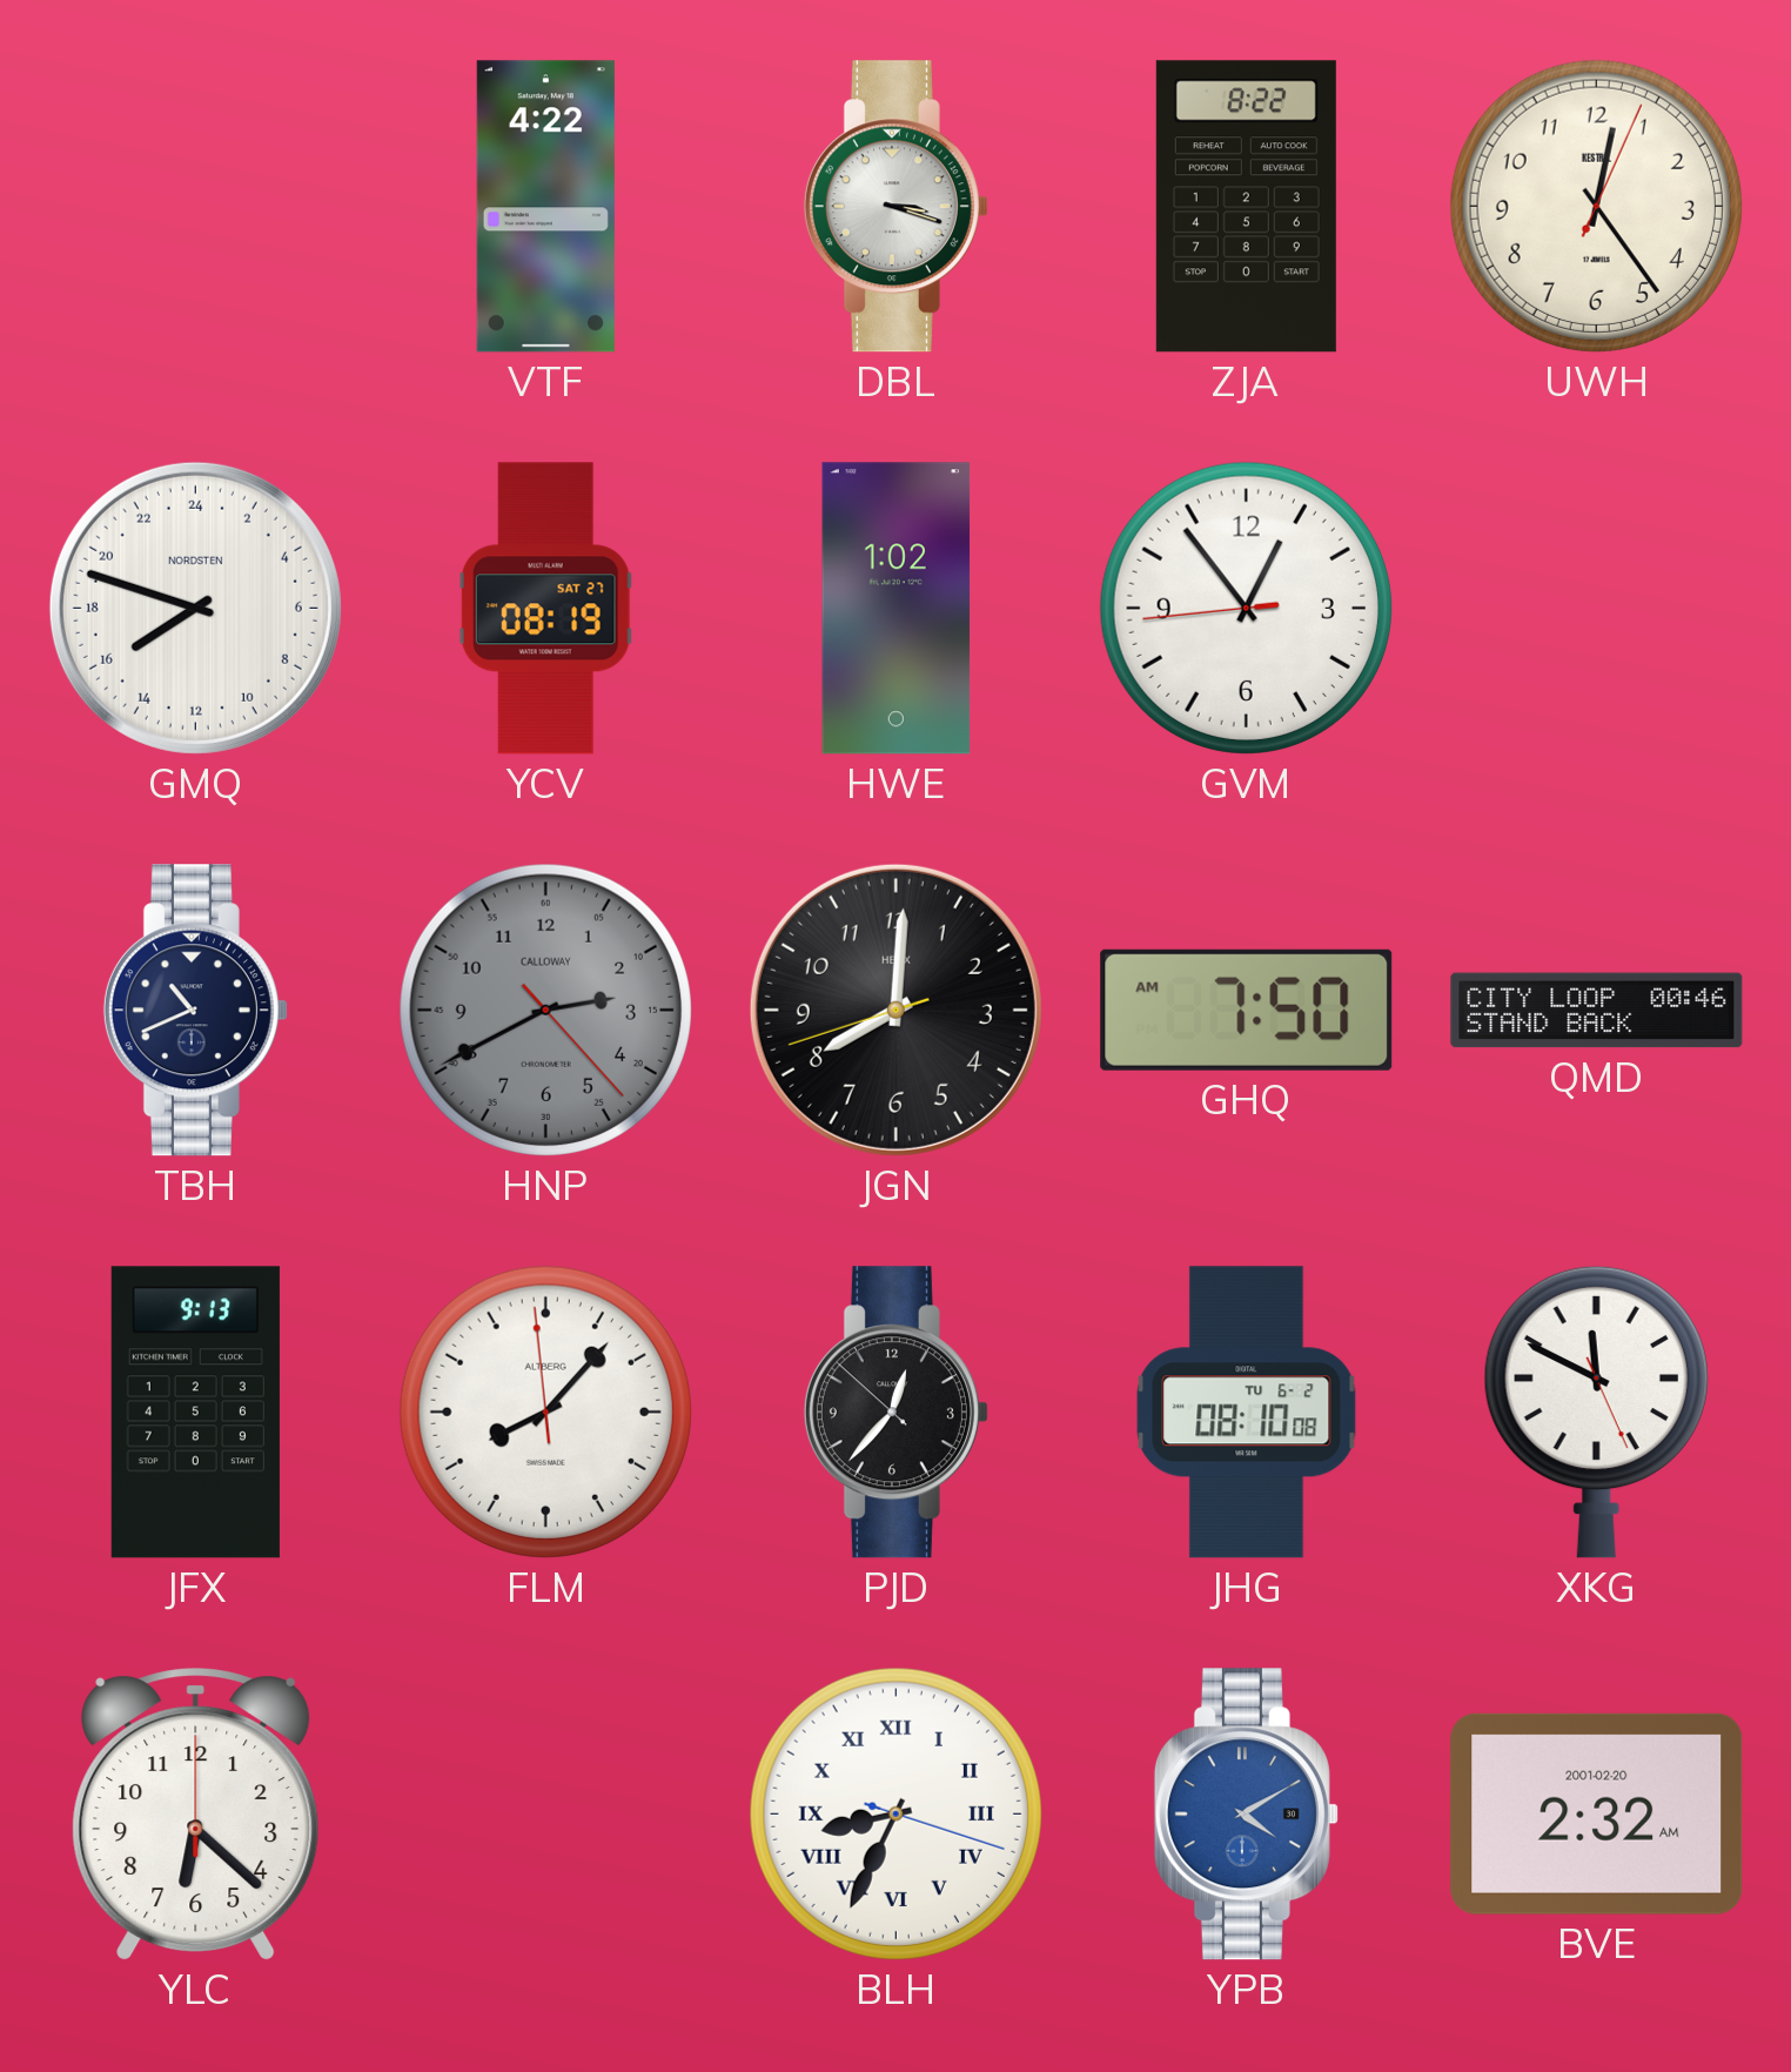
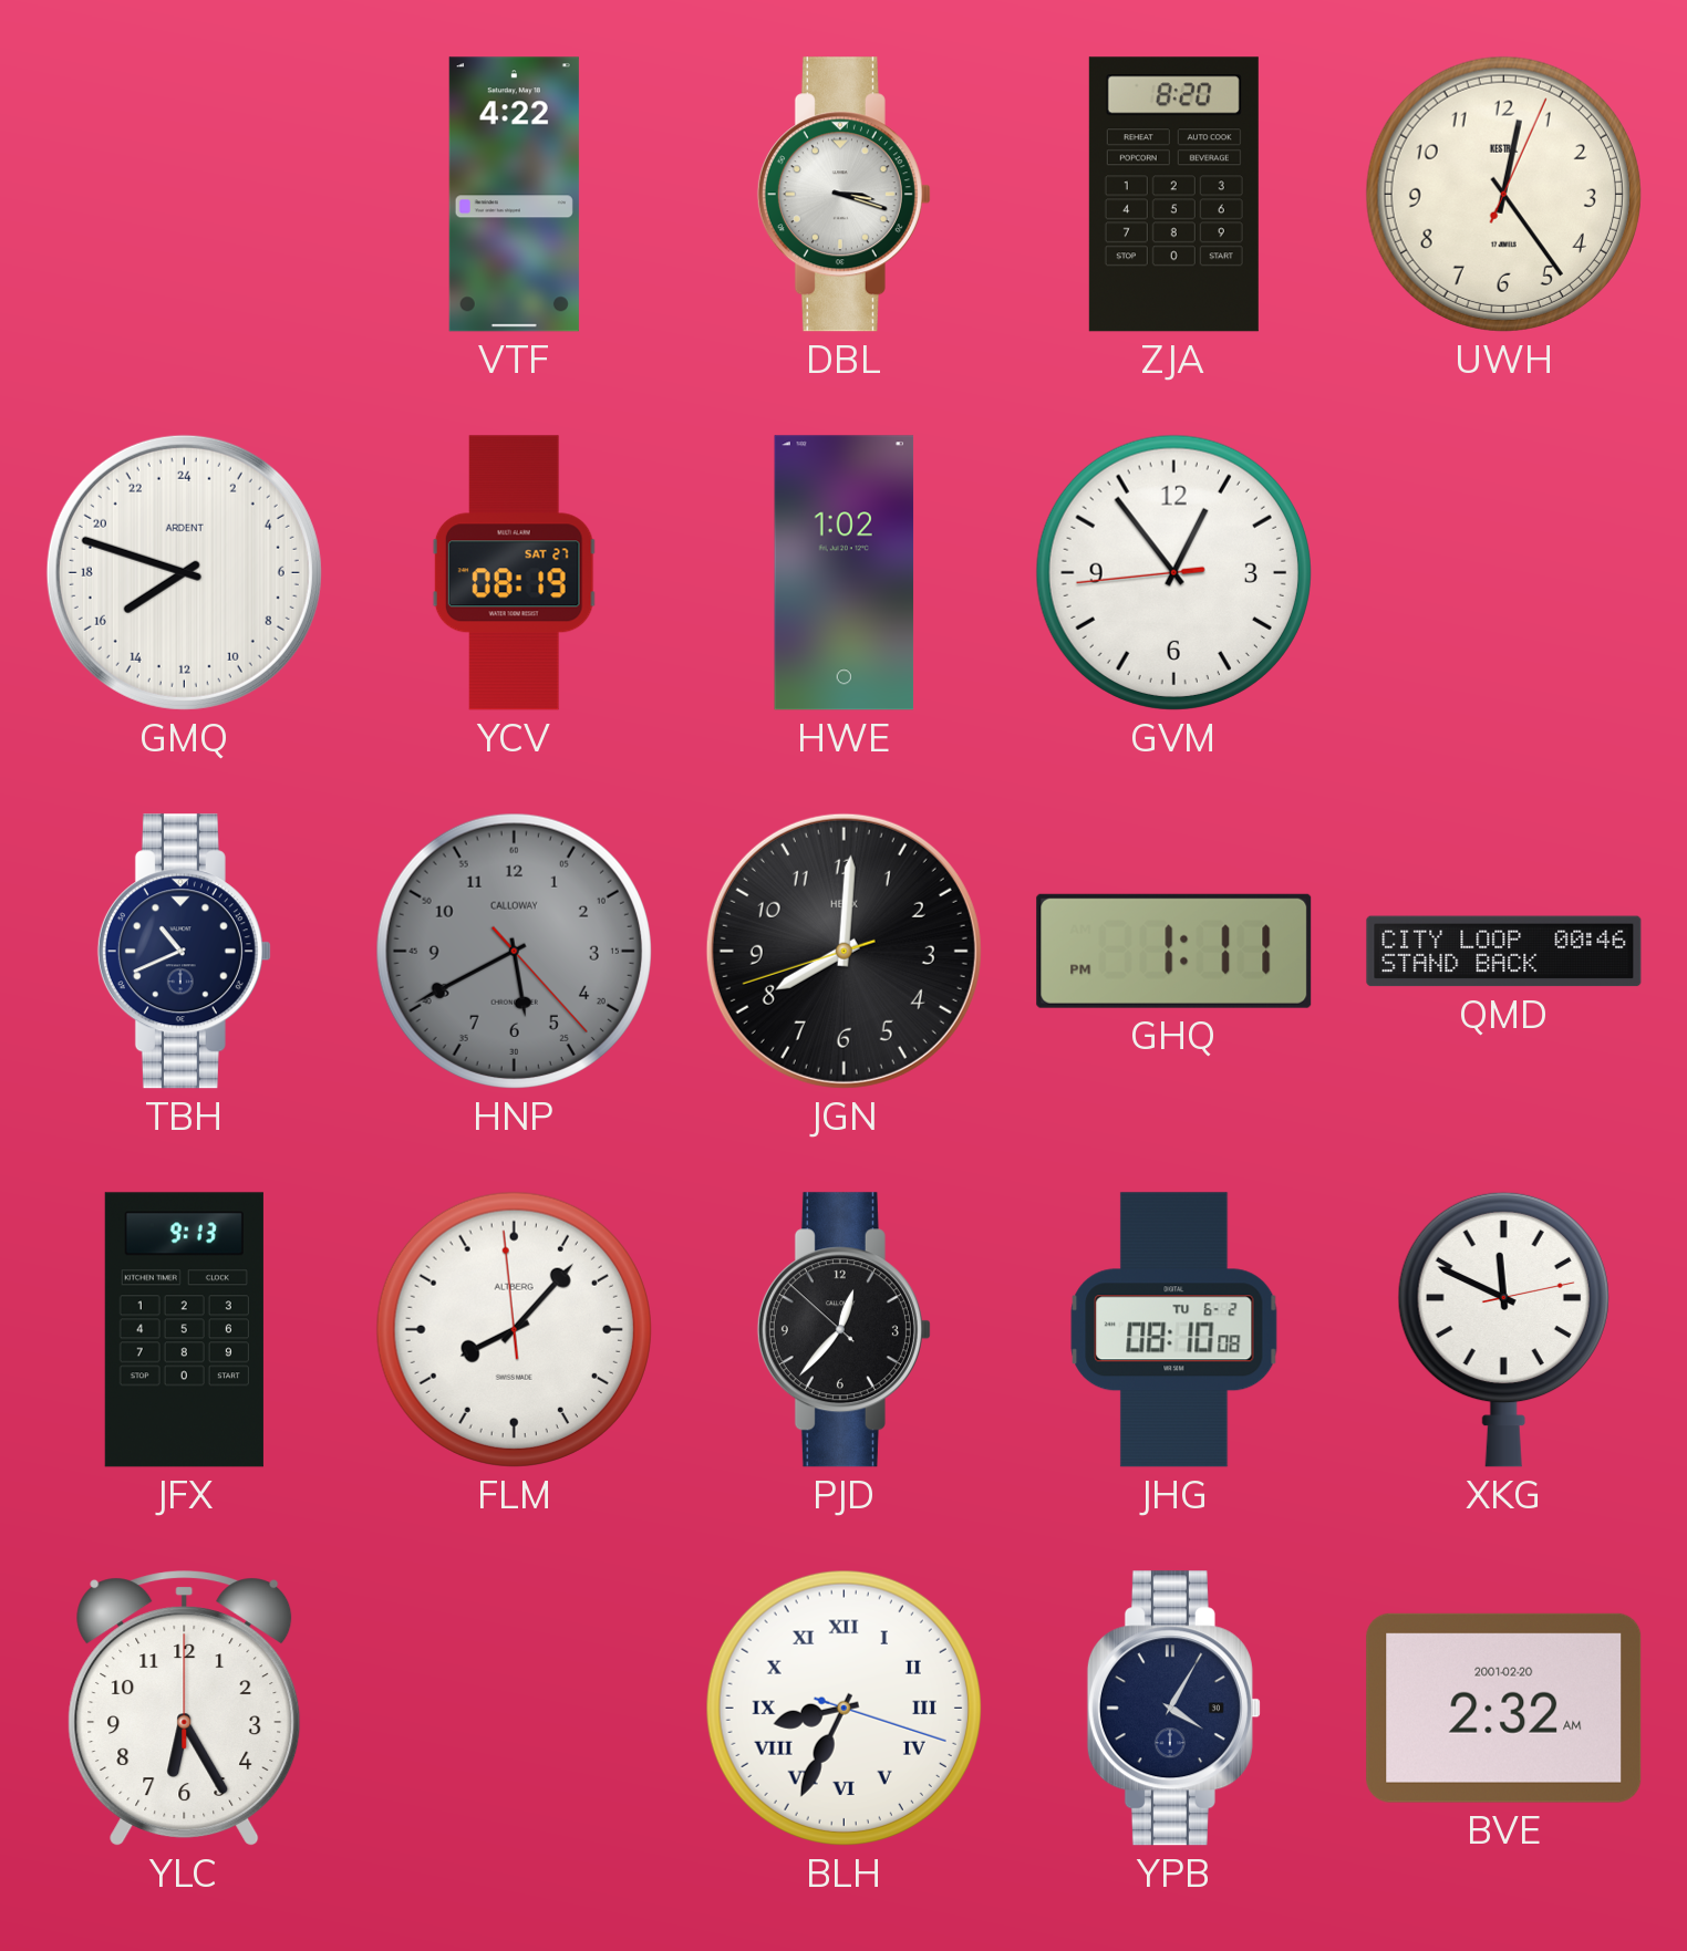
ZJA: 8:22 -> 8:20
GMQ brand: NORDSTEN -> ARDENT
HNP: 2:40 -> 5:40
GHQ: 7:50 -> 1:11
XKG: 11:49:26 -> 11:49:13
YLC: 6:22 -> 6:25
YPB: 4:10 -> 4:05
YPB dial: blue -> navy
